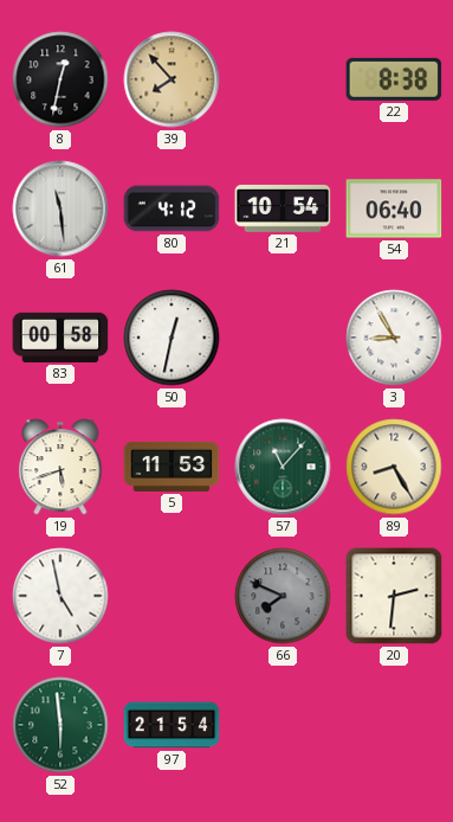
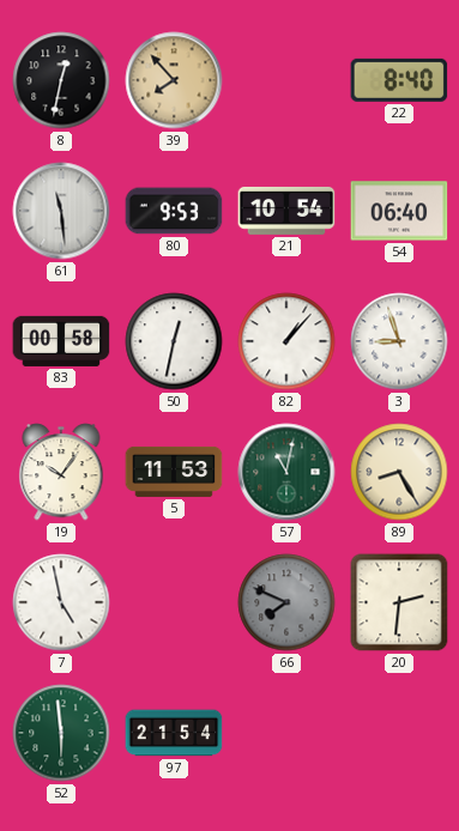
22: 8:38 -> 8:40
80: 4:12 -> 9:53
82: none -> 1:07
3: 8:55 -> 8:57
19: 5:42 -> 10:06
57: 11:07 -> 11:02
